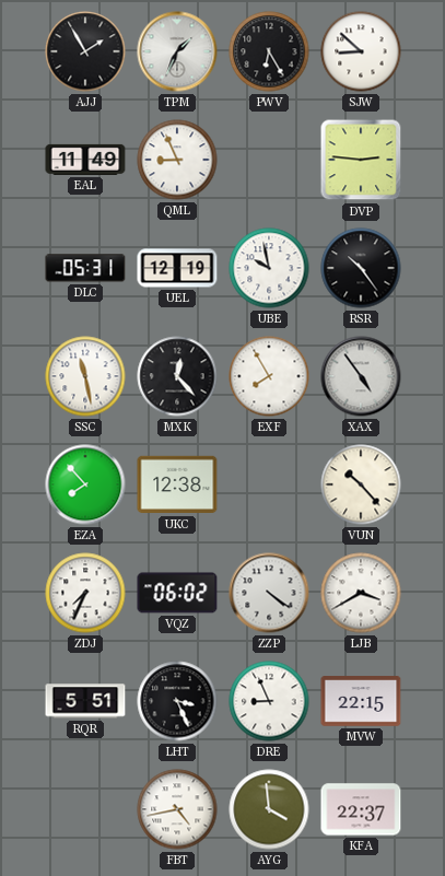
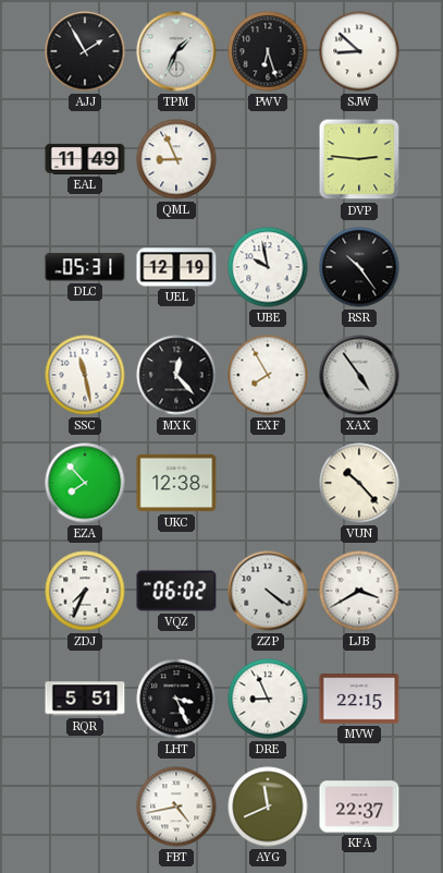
PWV: 6:25 -> 6:27
AYG: 3:59 -> 11:41
